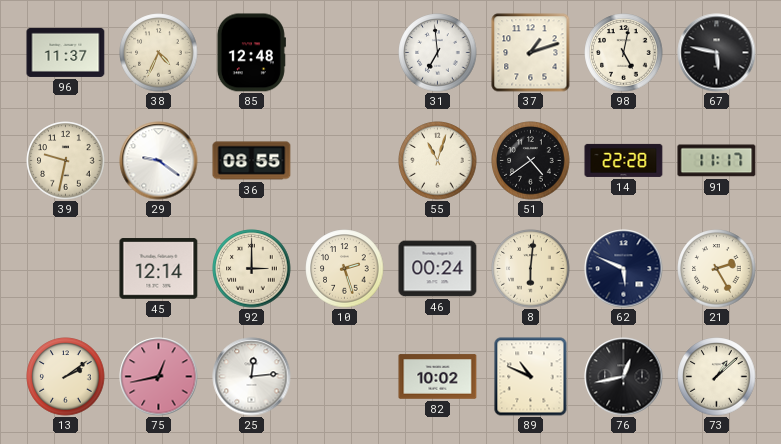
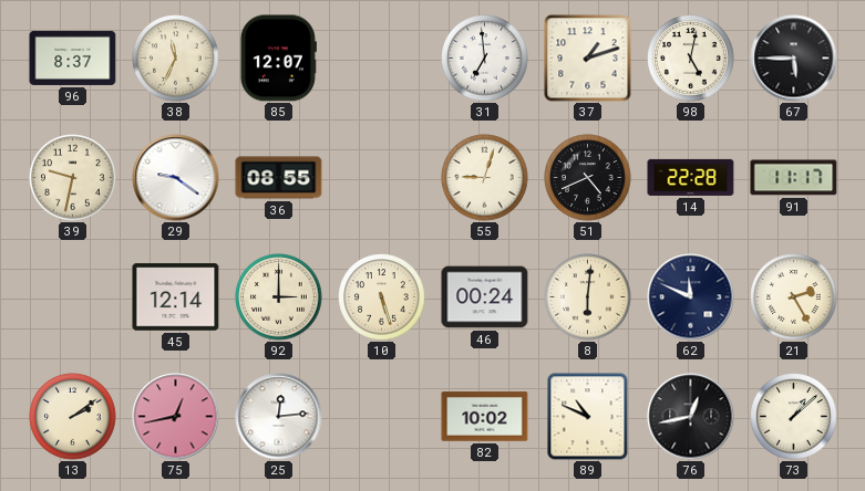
96: 11:37 -> 8:37
38: 4:34 -> 11:34
85: 12:48 -> 12:07
67: 5:47 -> 5:45
55: 11:03 -> 9:03
51: 4:39 -> 4:41
10: 2:27 -> 5:27
62: 5:49 -> 11:49
